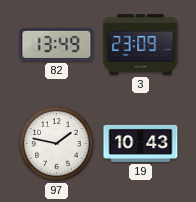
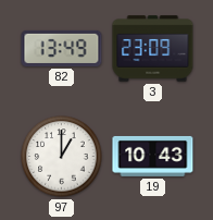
97: 1:47 -> 1:00
